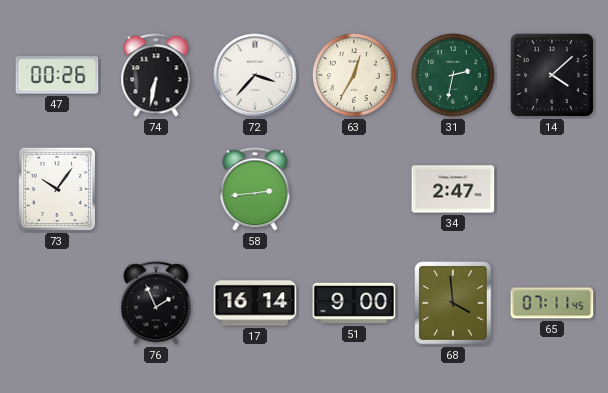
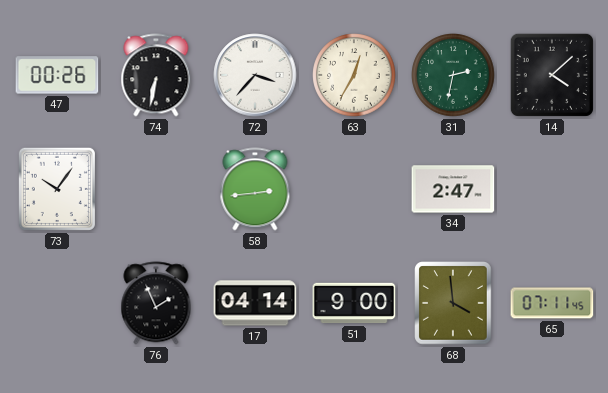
17: 16:14 -> 04:14
